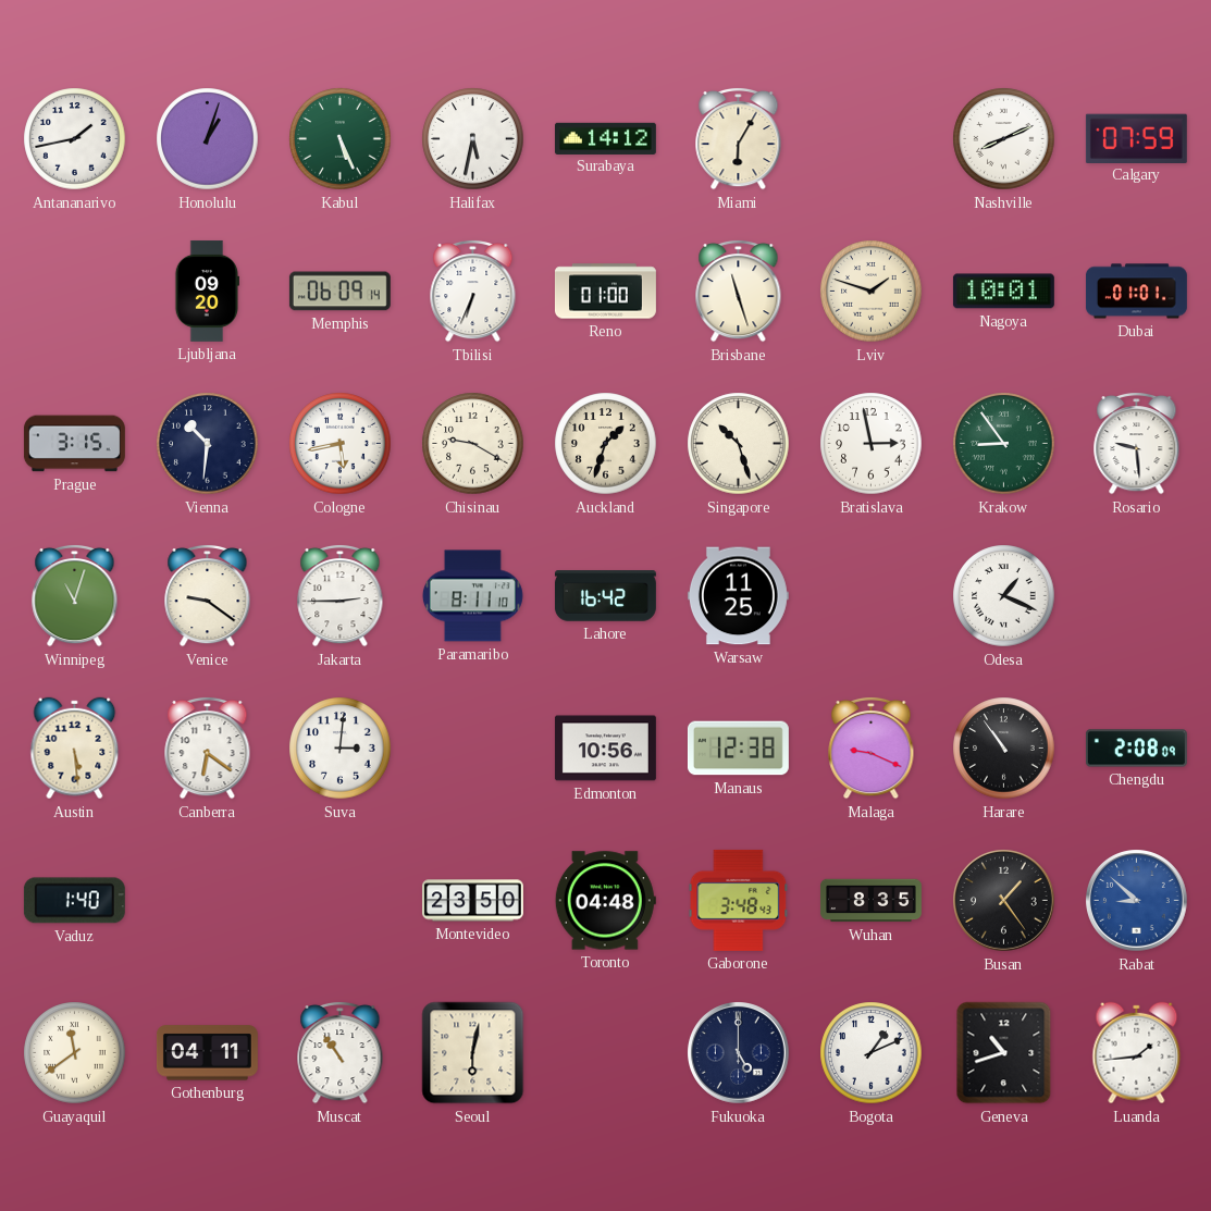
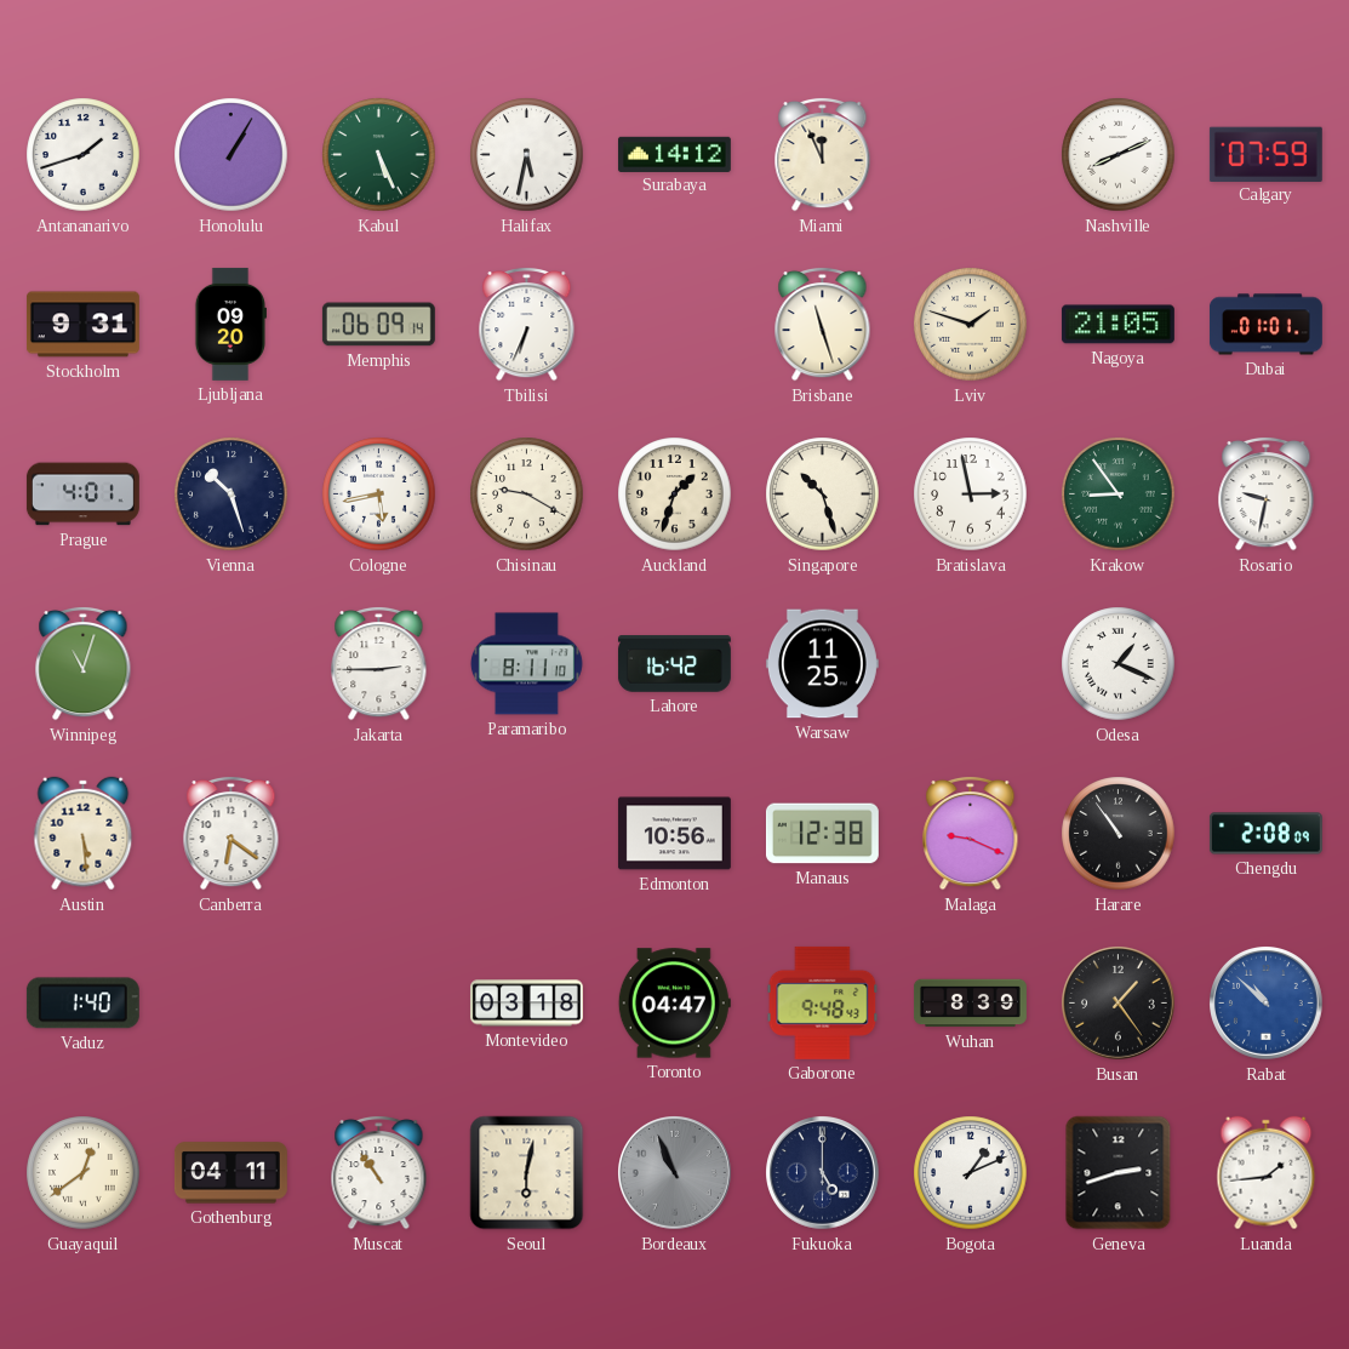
Antananarivo: 1:43 -> 1:42
Honolulu: 1:03 -> 1:05
Miami: 6:05 -> 11:56
Stockholm: none -> 9:31
Reno: 01:00 -> none
Nagoya: 10:01 -> 21:05
Prague: 3:15 -> 4:01
Vienna: 10:31 -> 10:27
Rosario: 9:29 -> 9:32
Venice: 9:21 -> none
Suva: 3:01 -> none
Montevideo: 23:50 -> 03:18
Toronto: 04:48 -> 04:47
Gaborone: 3:48 -> 9:48
Wuhan: 8:35 -> 8:39
Rabat: 8:52 -> 10:52
Guayaquil: 11:39 -> 12:39
Bordeaux: none -> 10:56
Geneva: 10:42 -> 2:42
